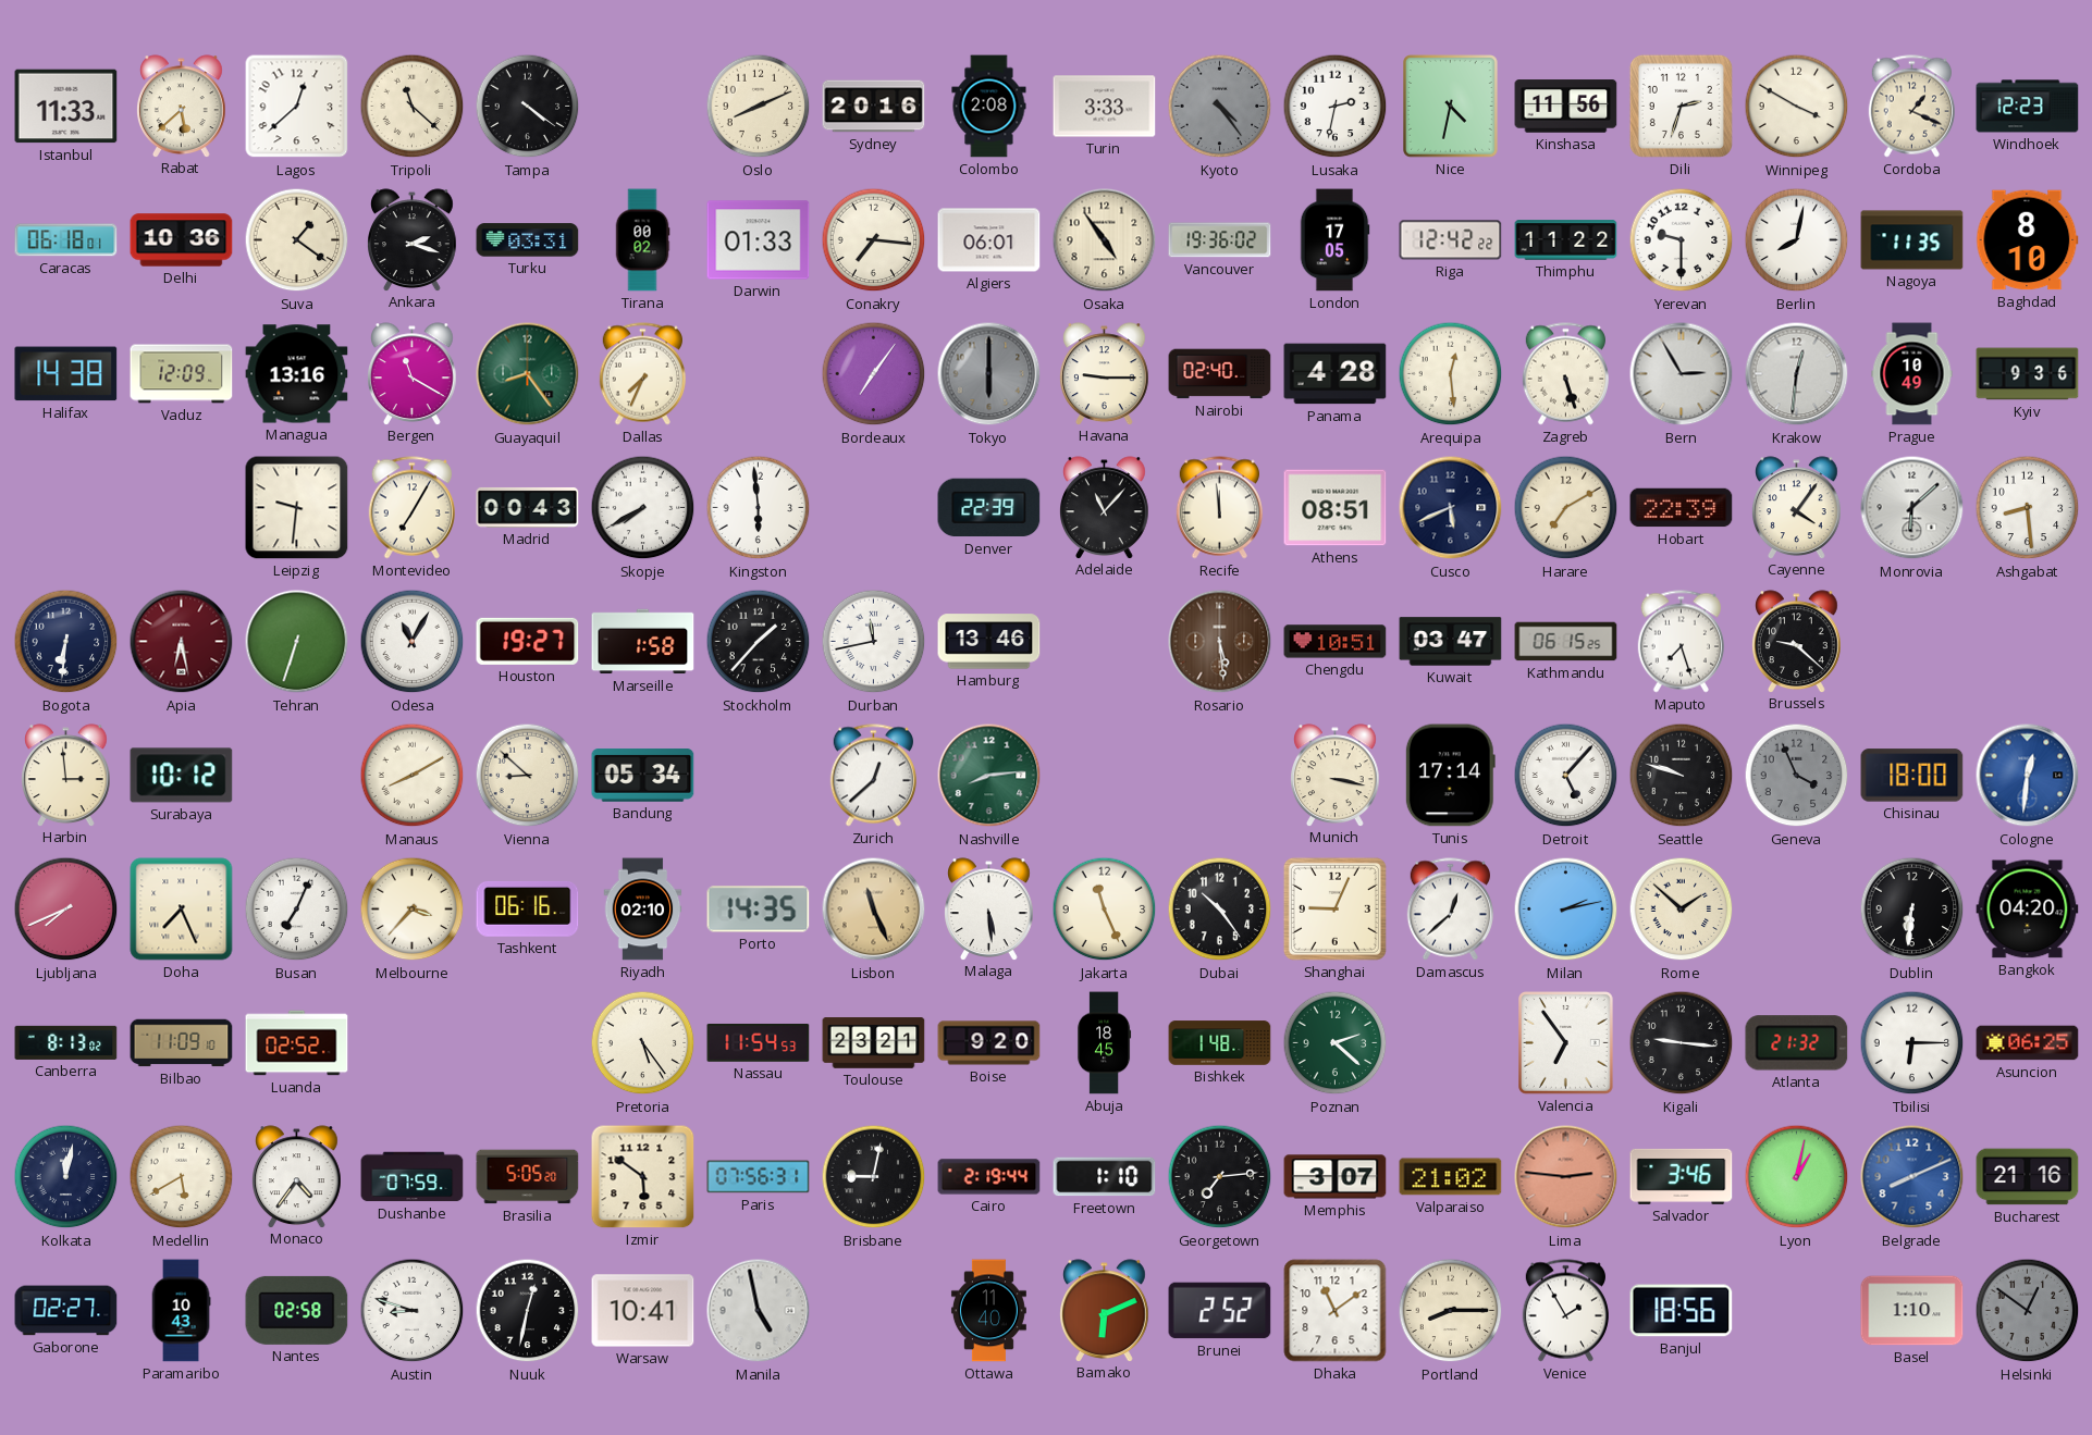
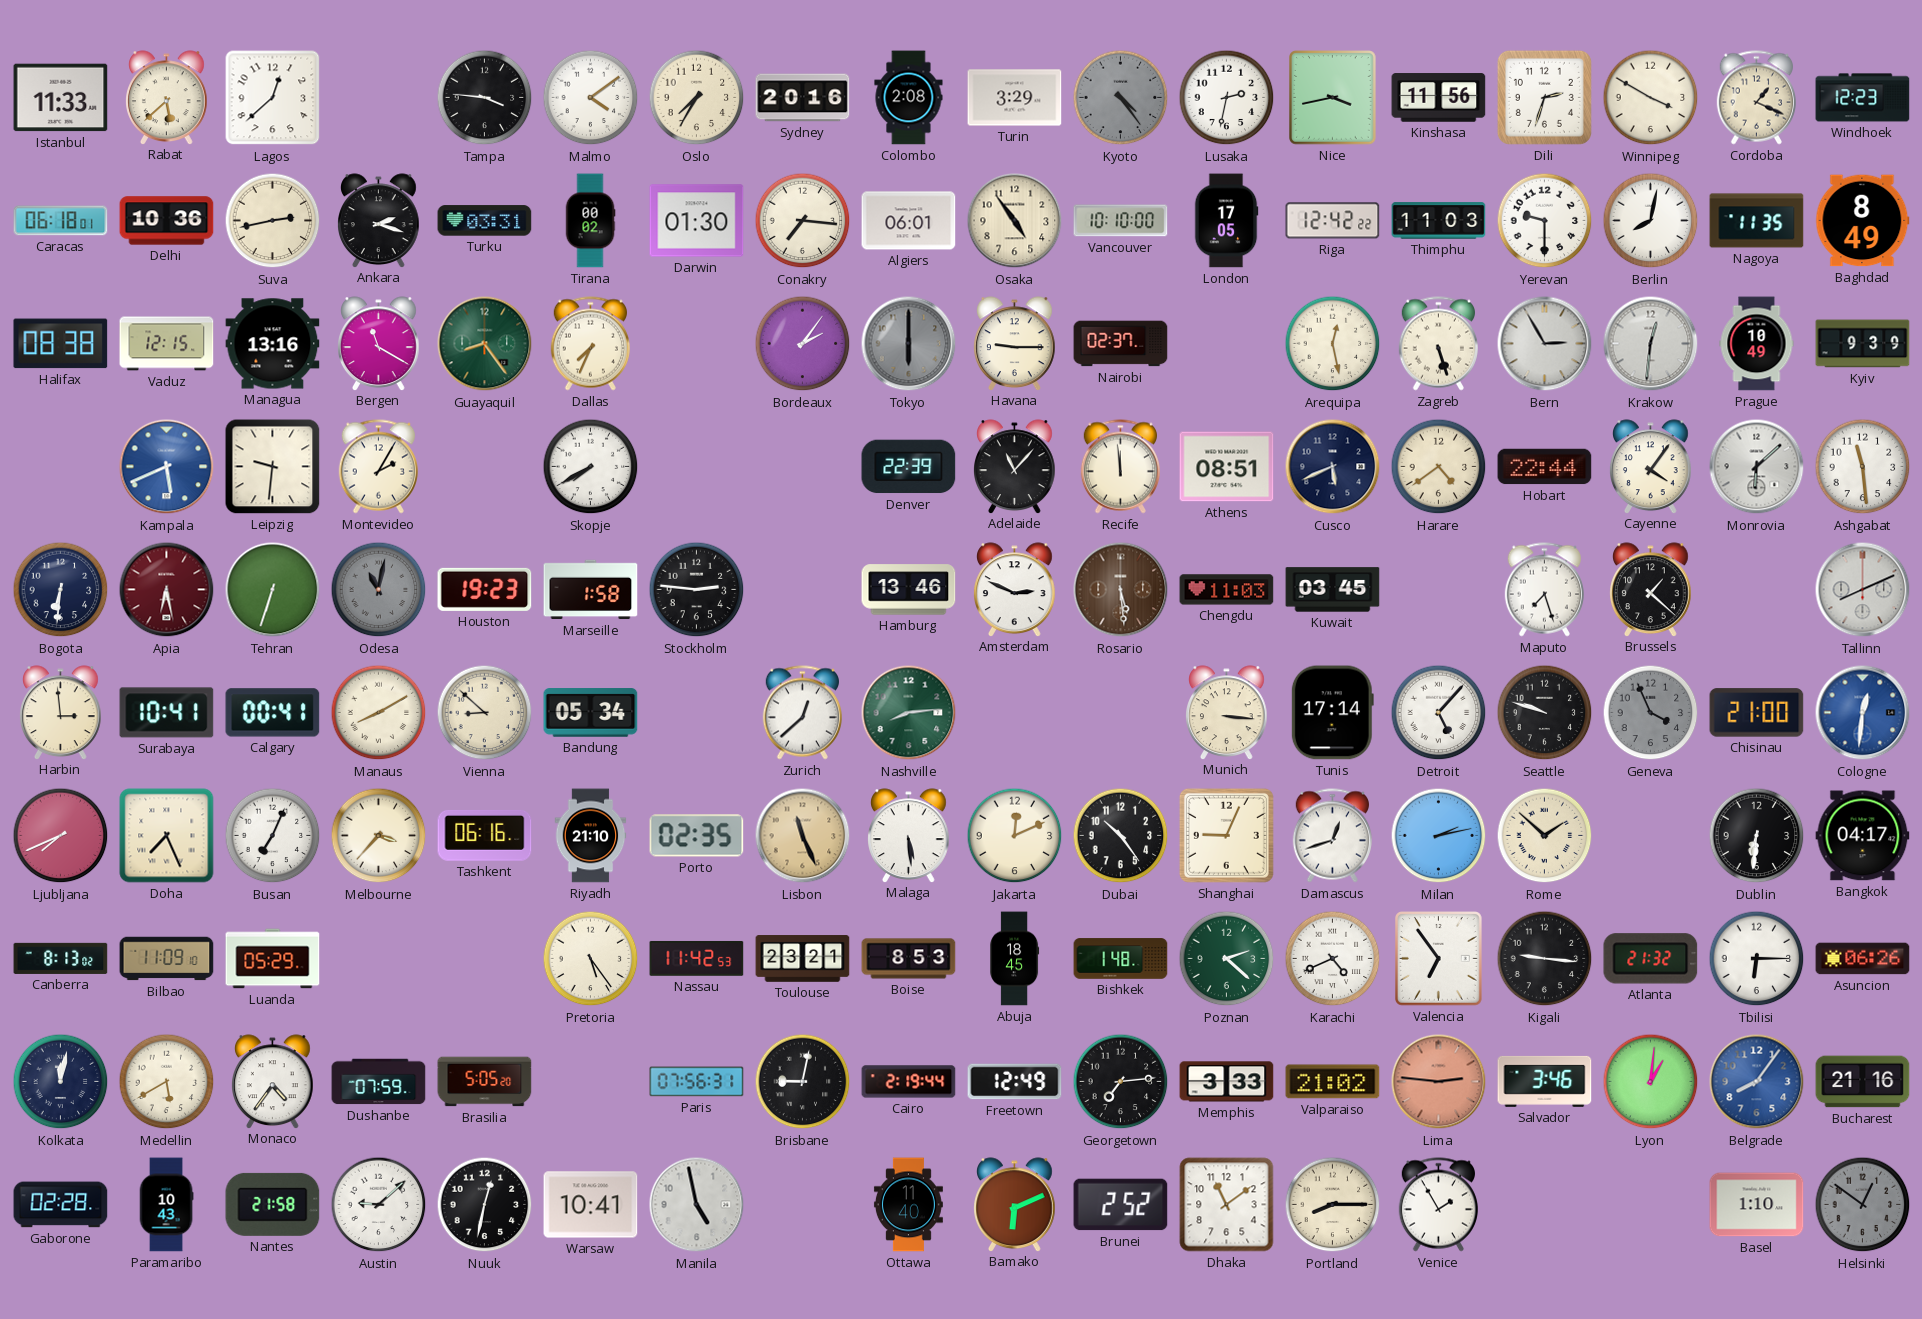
Tripoli: 11:22 -> none
Tampa: 4:21 -> 3:46
Malmo: none -> 4:09
Oslo: 8:11 -> 7:35
Turin: 3:33 -> 3:29
Nice: 4:32 -> 3:43
Suva: 1:21 -> 2:43
Darwin: 01:33 -> 01:30
Vancouver: 19:36 -> 10:10
Thimphu: 11:22 -> 11:03
Baghdad: 8:10 -> 8:49
Halifax: 14:38 -> 08:38
Vaduz: 12:09 -> 12:15
Bordeaux: 7:06 -> 2:06
Nairobi: 02:40 -> 02:37
Panama: 4:28 -> none
Arequipa: 12:29 -> 12:28
Kyiv: 9:36 -> 9:39
Kampala: none -> 5:41
Montevideo: 7:05 -> 2:05
Madrid: 00:43 -> none
Kingston: 5:59 -> none
Harare: 7:10 -> 4:39
Hobart: 22:39 -> 22:44
Ashgabat: 8:29 -> 11:29
Odesa: 11:05 -> 11:02
Odesa dial: white -> grey
Houston: 19:27 -> 19:23
Stockholm: 1:37 -> 2:46
Durban: 11:43 -> none
Amsterdam: none -> 2:49
Chengdu: 10:51 -> 11:03
Kuwait: 03:47 -> 03:45
Kathmandu: 06:15 -> none
Brussels: 9:22 -> 1:22
Tallinn: none -> 8:11
Surabaya: 10:12 -> 10:41
Calgary: none -> 00:41
Munich: 3:17 -> 3:16
Chisinau: 18:00 -> 21:00
Riyadh: 02:10 -> 21:10
Porto: 14:35 -> 02:35
Jakarta: 11:26 -> 12:11
Damascus: 12:38 -> 12:42
Bangkok: 04:20 -> 04:17
Luanda: 02:52 -> 05:29
Nassau: 11:54 -> 11:42
Boise: 9:20 -> 8:53
Karachi: none -> 4:41
Asuncion: 06:25 -> 06:26
Izmir: 5:51 -> none
Freetown: 1:10 -> 12:49
Memphis: 3:07 -> 3:33
Lyon: 1:02 -> 1:01
Belgrade: 8:11 -> 8:06
Gaborone: 02:27 -> 02:28
Nantes: 02:58 -> 21:58
Austin: 8:48 -> 9:08
Banjul: 18:56 -> none
